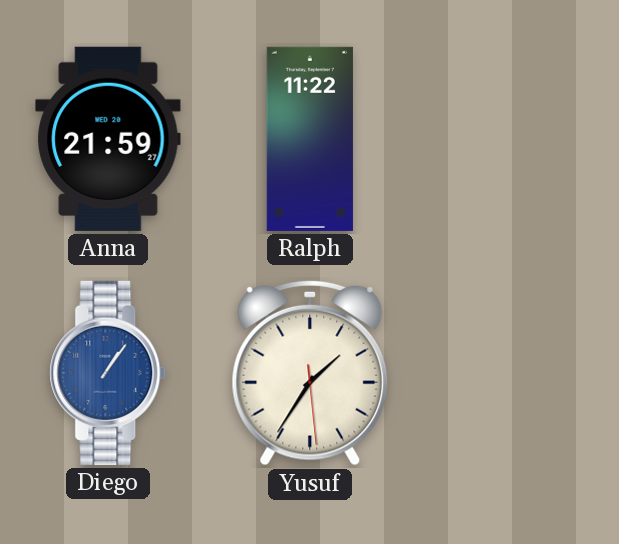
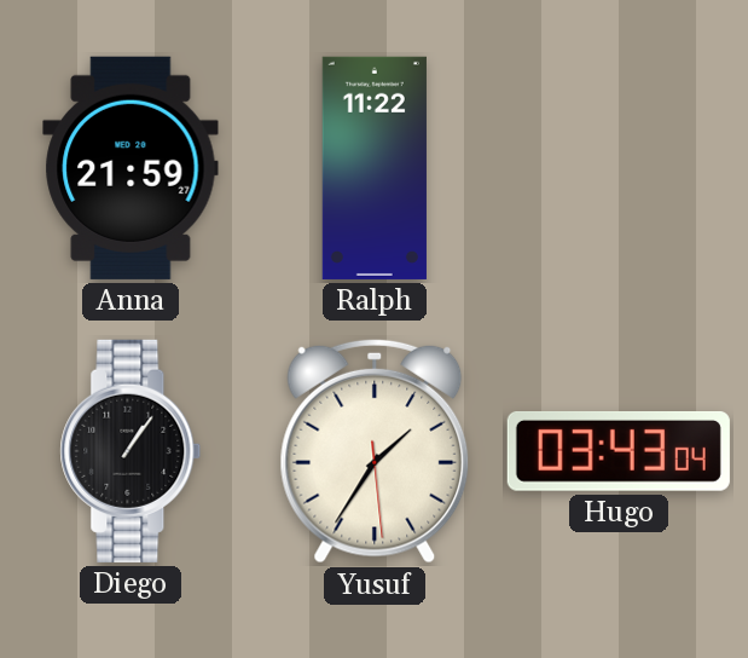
Diego dial: blue -> black
Hugo: none -> 03:43
